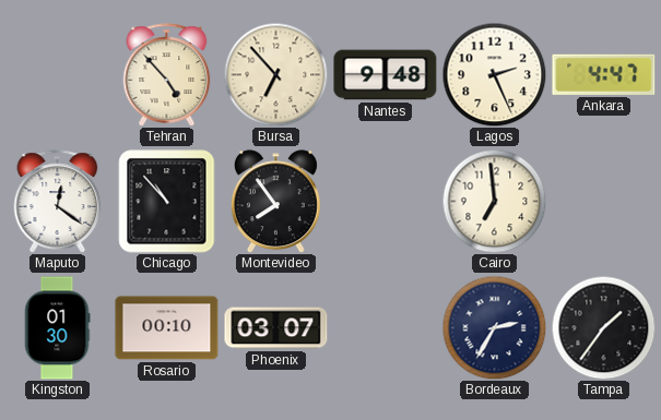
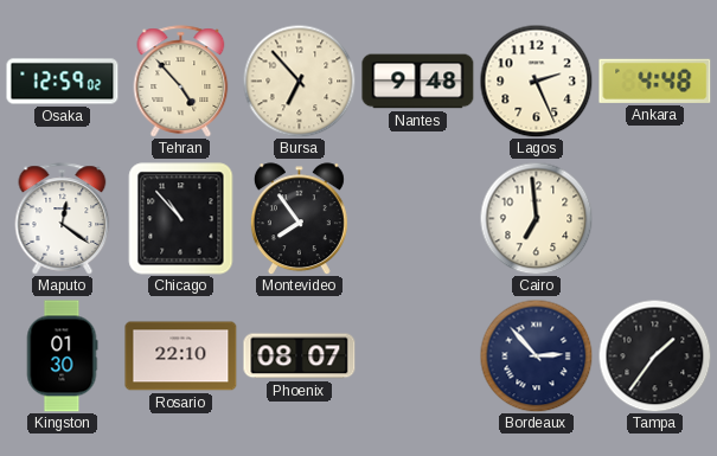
Osaka: none -> 12:59
Ankara: 4:47 -> 4:48
Rosario: 00:10 -> 22:10
Phoenix: 03:07 -> 08:07
Bordeaux: 2:35 -> 2:53
